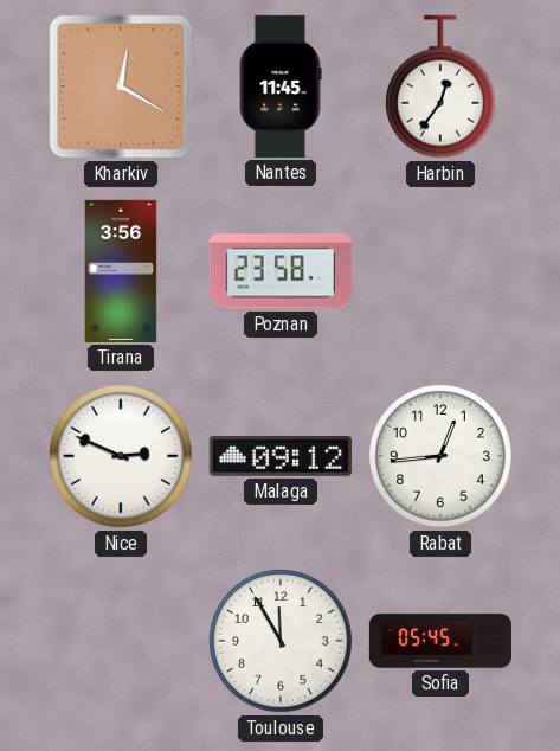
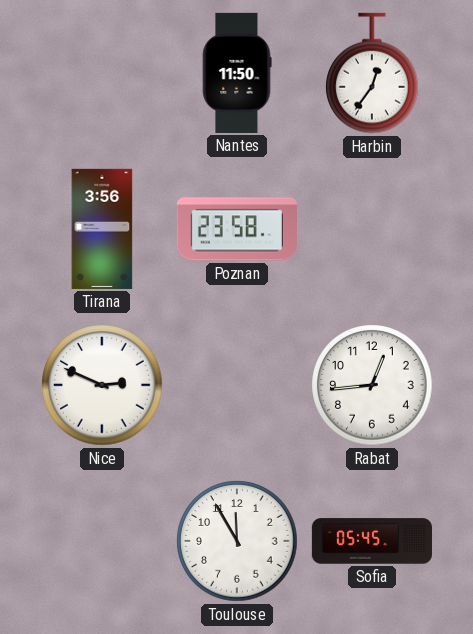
Kharkiv: 12:20 -> none
Nantes: 11:45 -> 11:50
Malaga: 09:12 -> none
